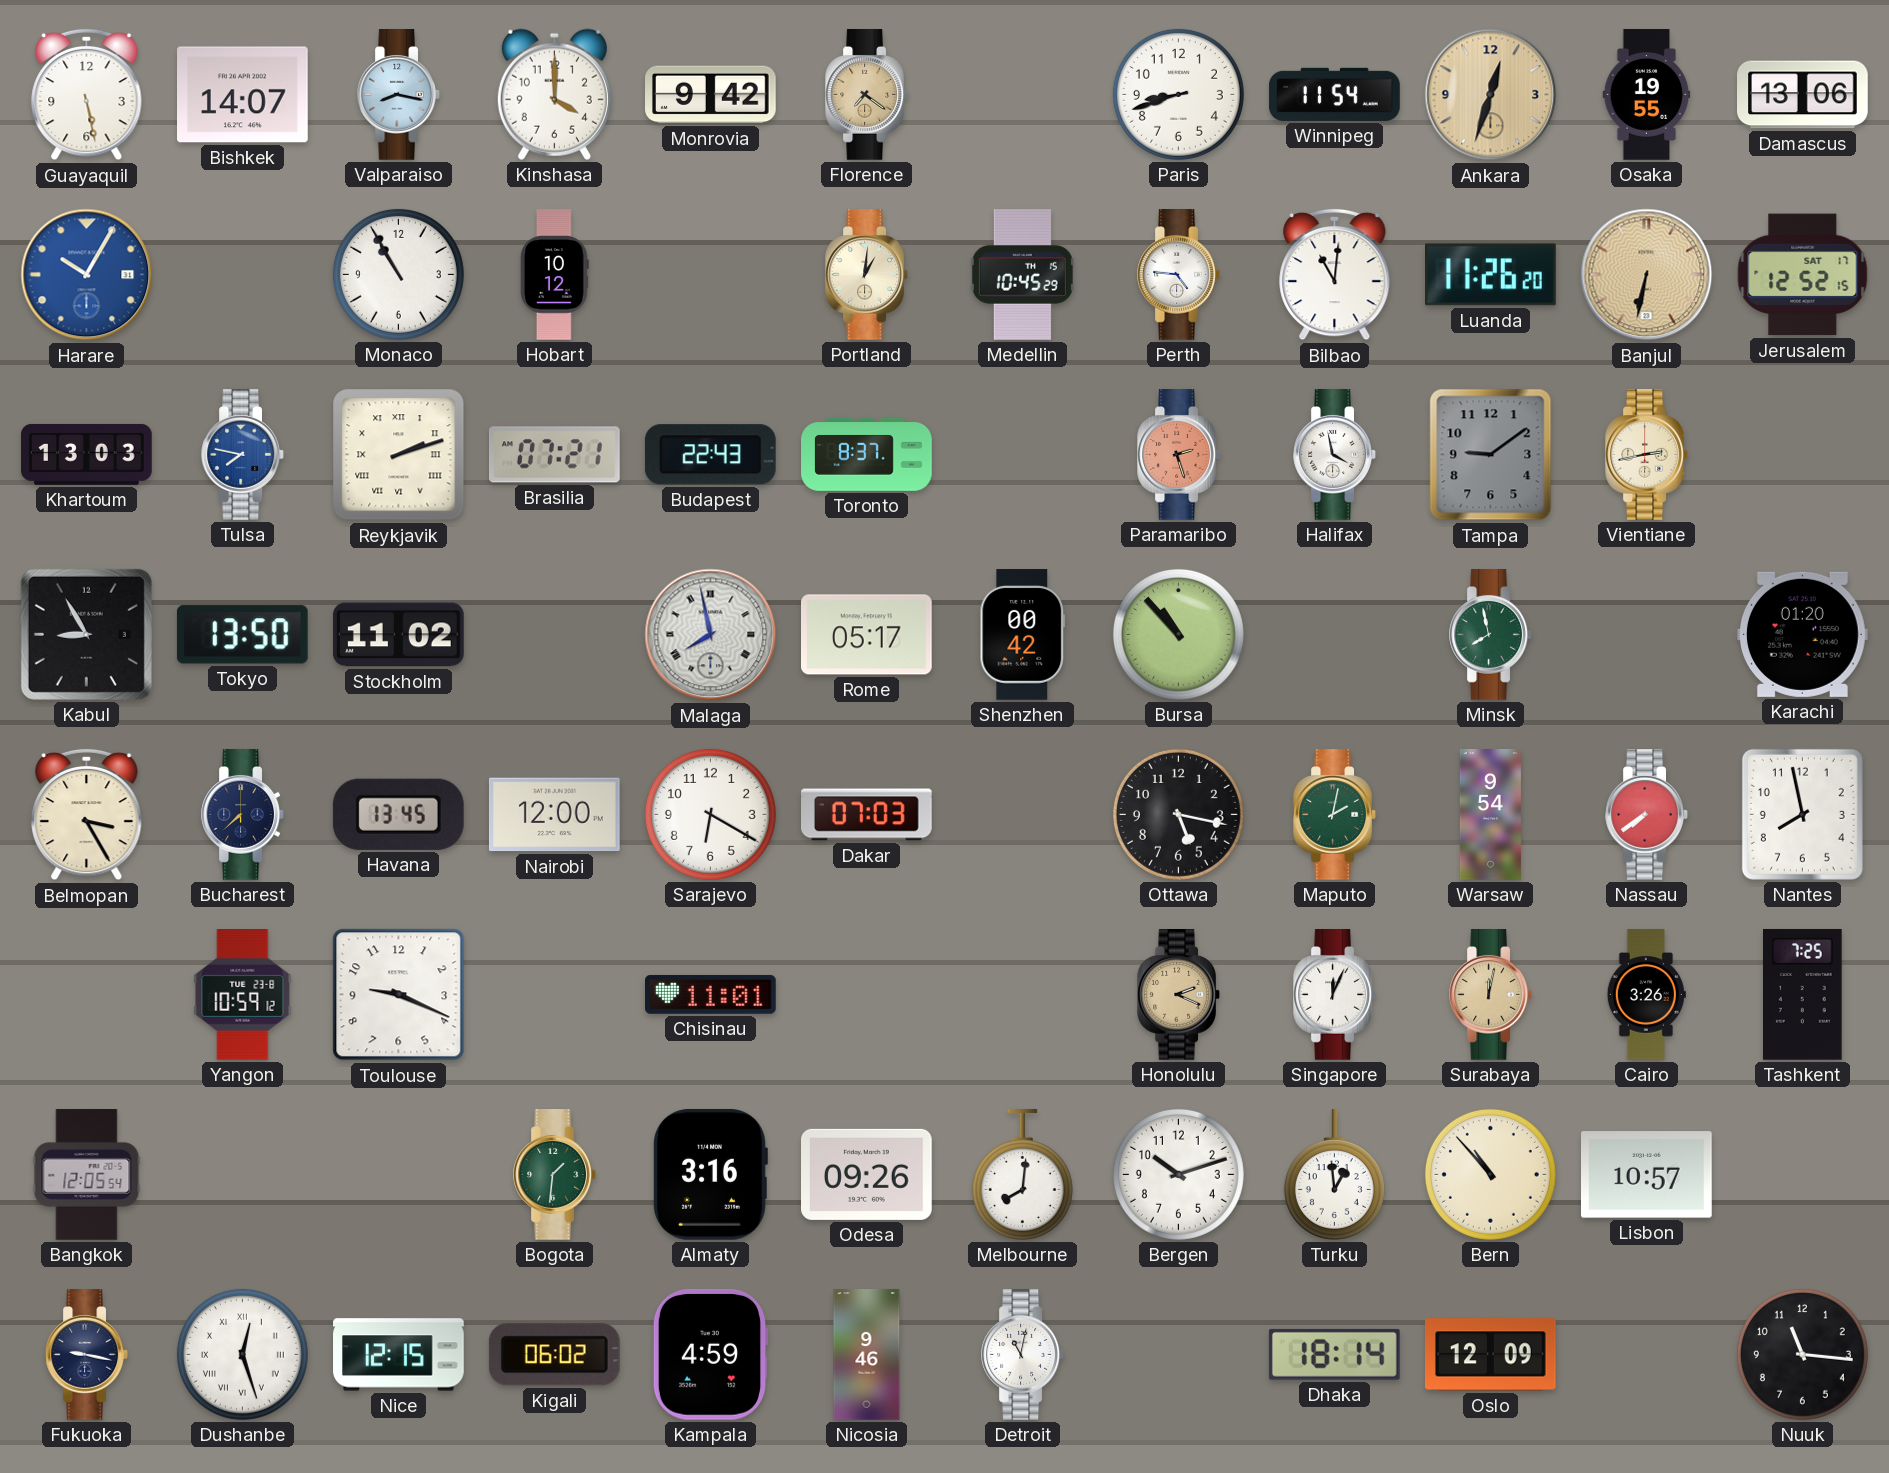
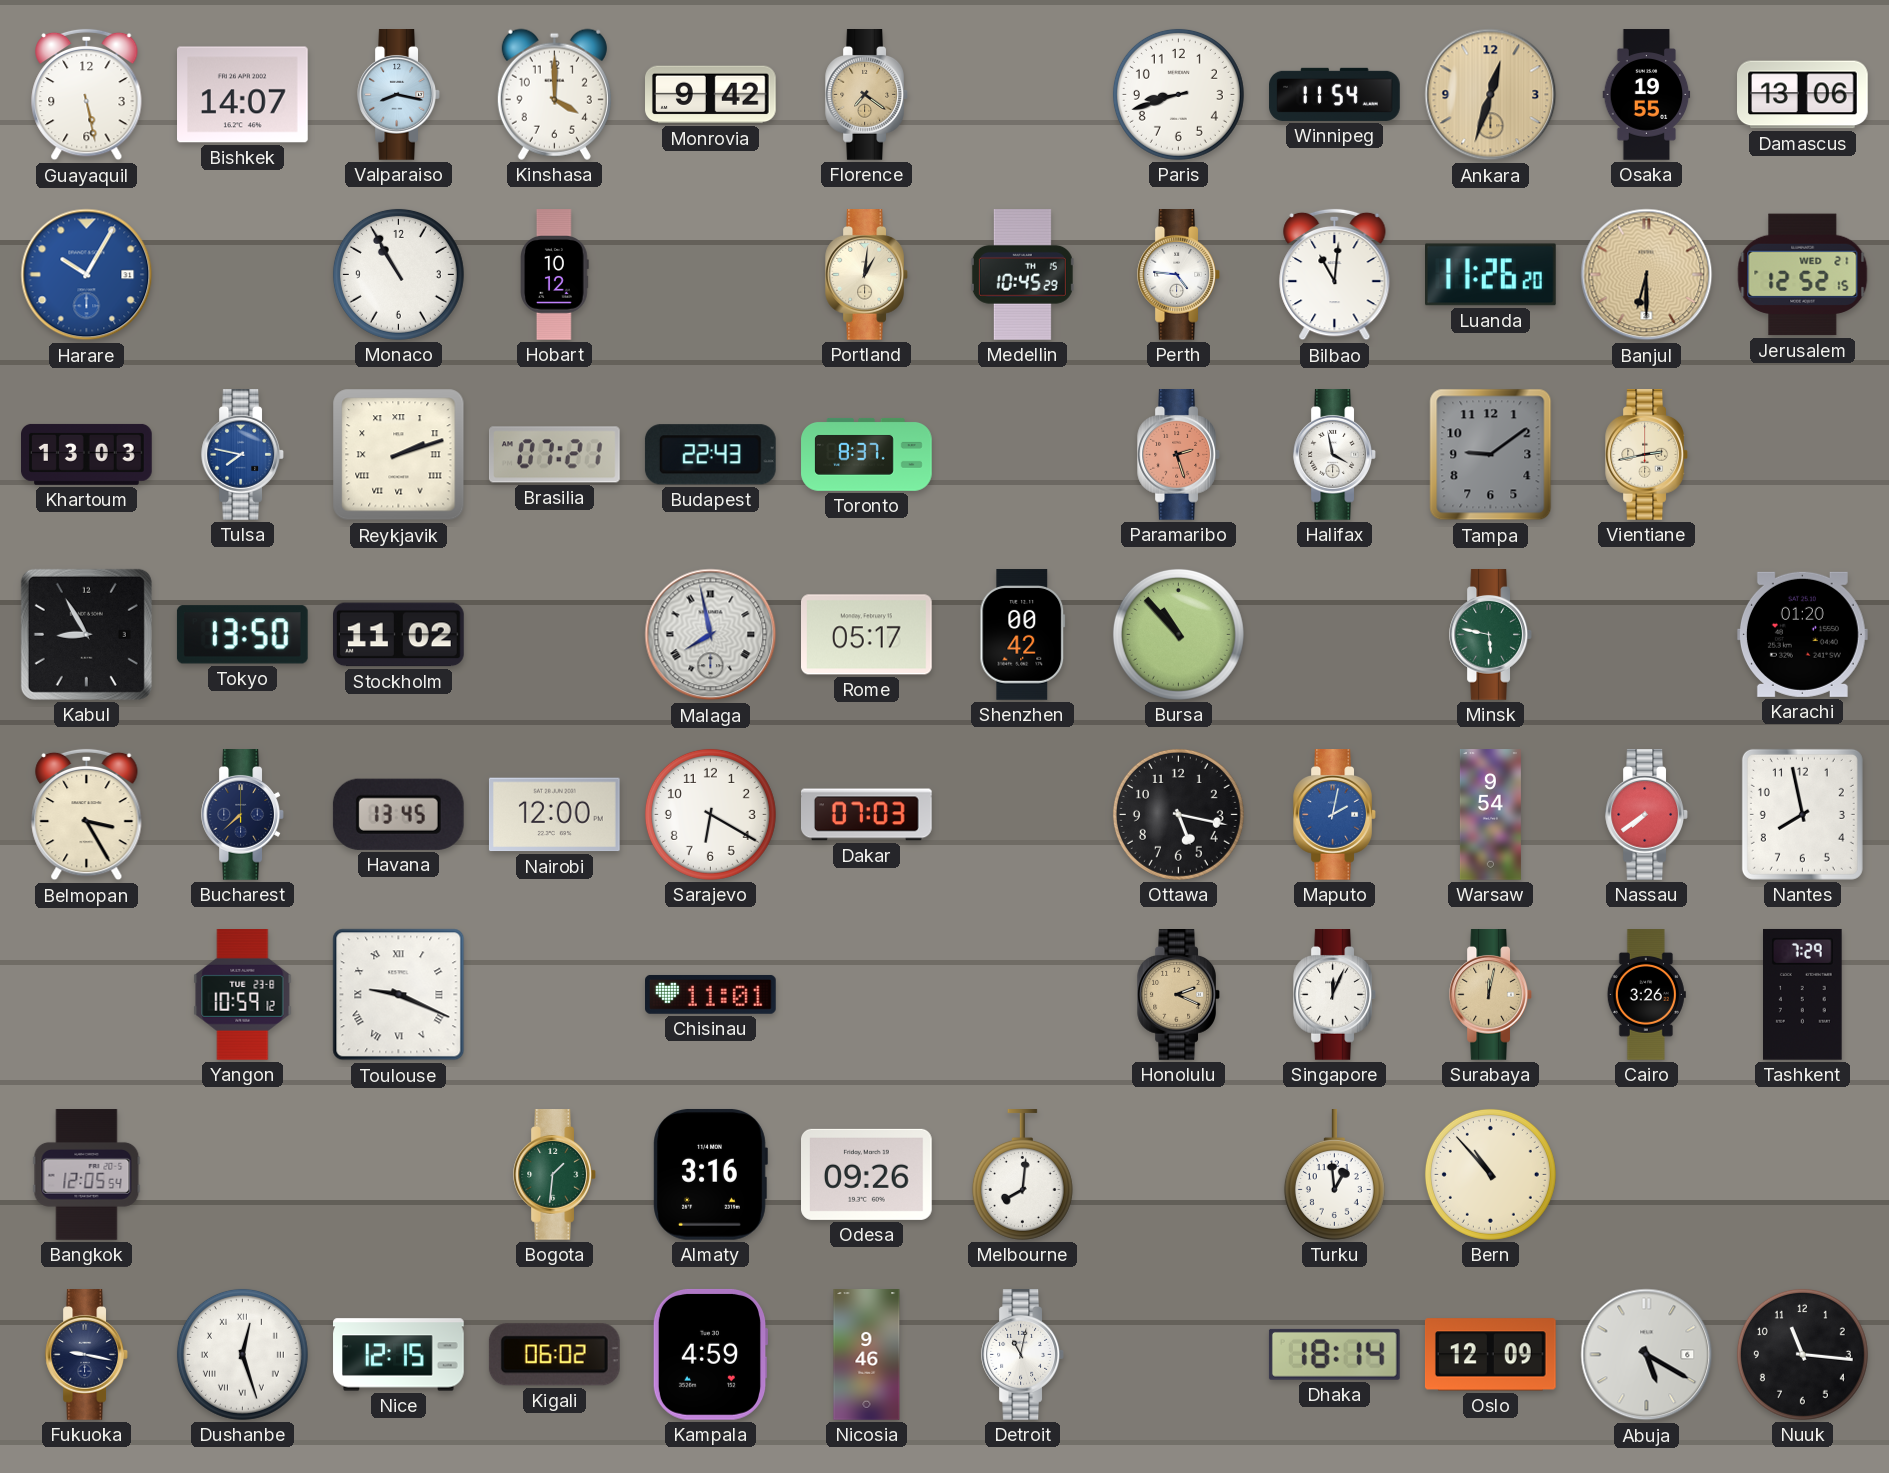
Banjul: 6:32 -> 6:30
Jerusalem date: SAT 17 -> WED 21
Minsk: 7:58 -> 5:47
Maputo dial: green -> blue
Toulouse numerals: Arabic -> Roman
Tashkent: 7:25 -> 7:29
Bergen: 10:12 -> none
Lisbon: 10:57 -> none
Abuja: none -> 5:20
